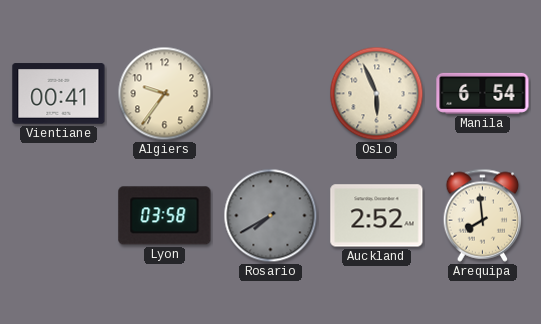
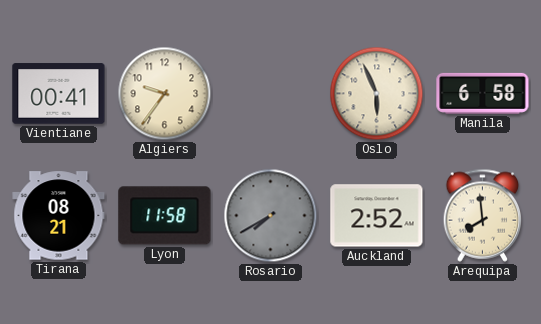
Manila: 6:54 -> 6:58
Tirana: none -> 08:21
Lyon: 03:58 -> 11:58
